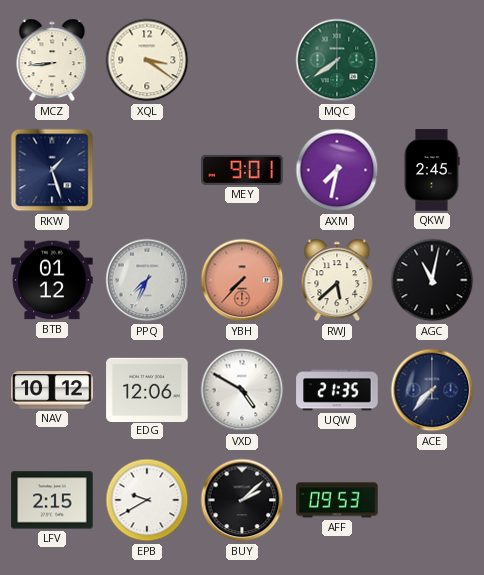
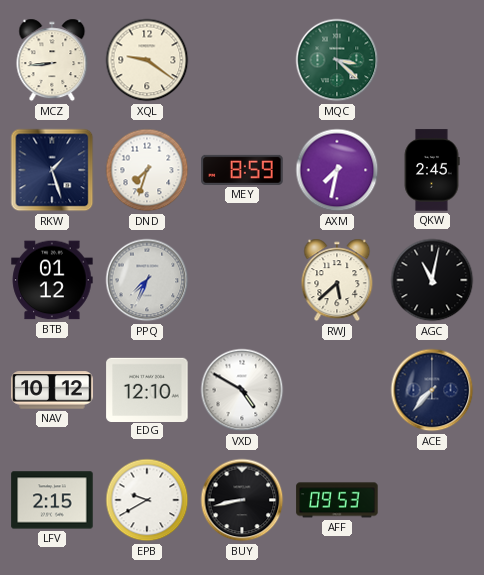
XQL: 3:21 -> 9:21
MQC: 7:39 -> 3:22
DND: none -> 7:33
MEY: 9:01 -> 8:59
YBH: 7:37 -> none
EDG: 12:06 -> 12:10
UQW: 21:35 -> none
BUY: 2:08 -> 8:43
